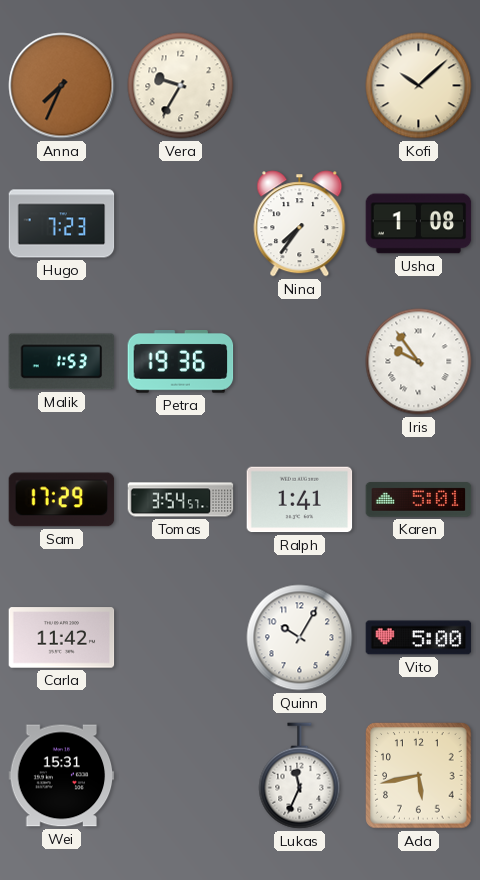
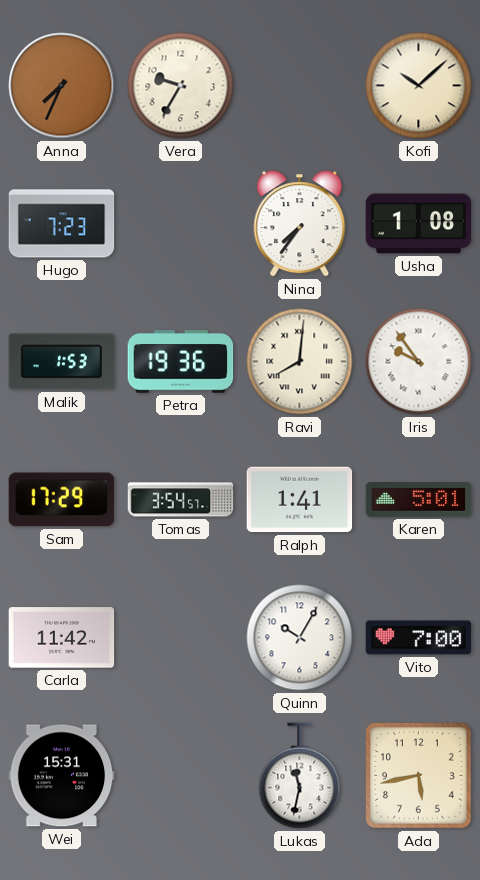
Ravi: none -> 8:01
Vito: 5:00 -> 7:00
Lukas: 11:34 -> 11:32
